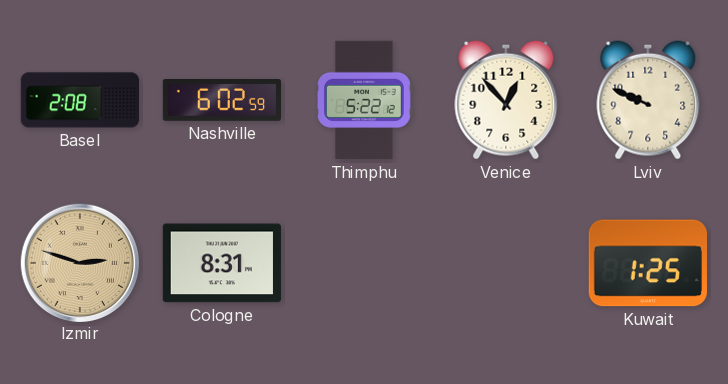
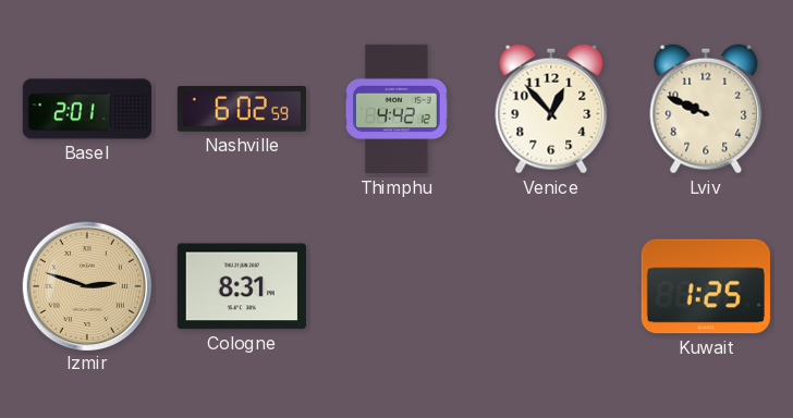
Basel: 2:08 -> 2:01
Thimphu: 5:22 -> 4:42
